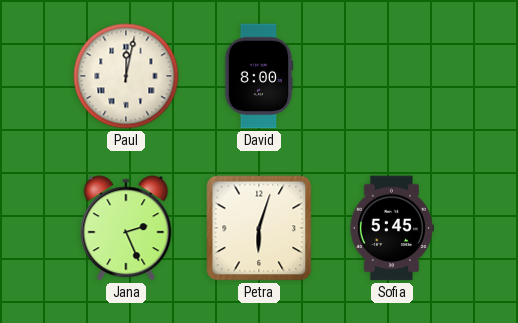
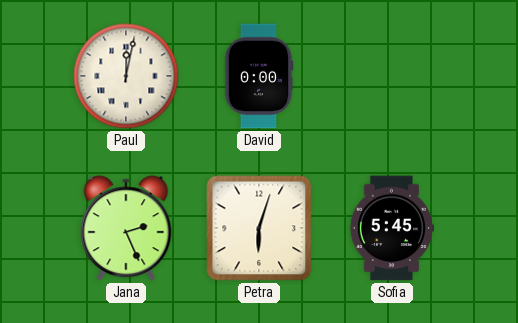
David: 8:00 -> 0:00
